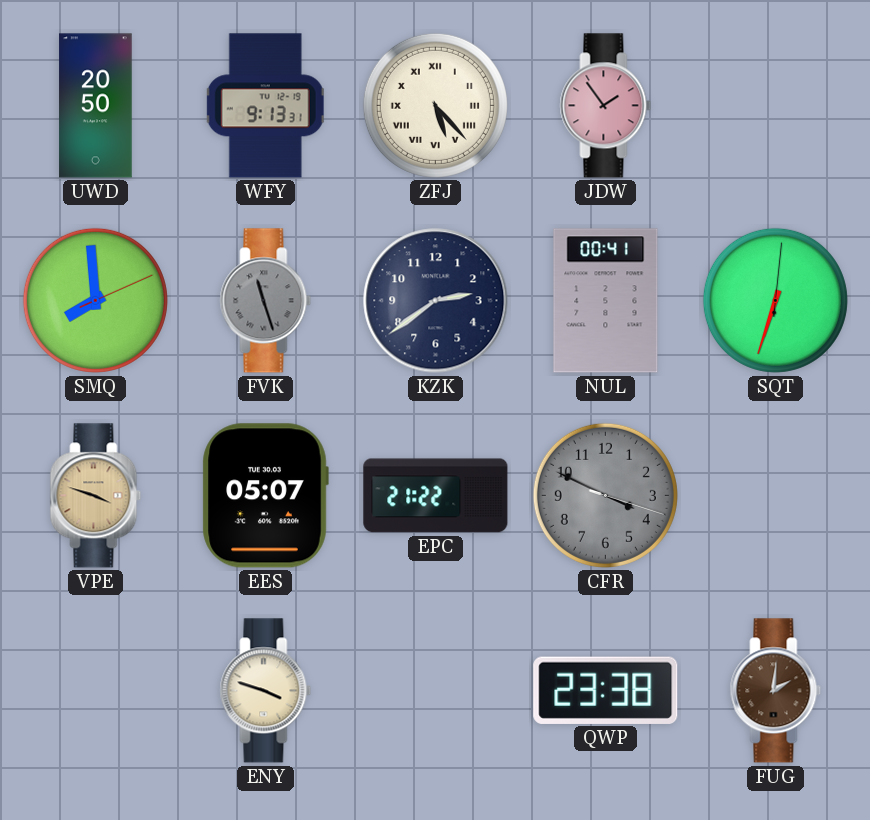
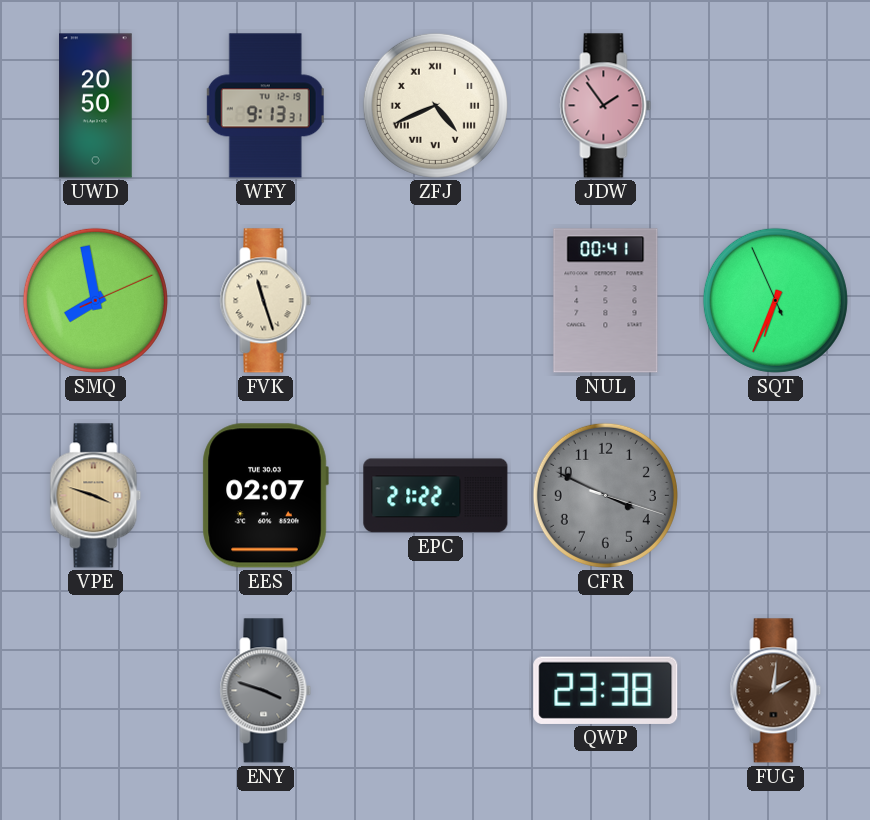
ZFJ: 5:23 -> 4:41
SMQ: 7:59 -> 7:58
FVK dial: grey -> cream
KZK: 2:39 -> none
SQT: 6:33:01 -> 6:33:56
EES: 05:07 -> 02:07
ENY dial: cream -> grey
